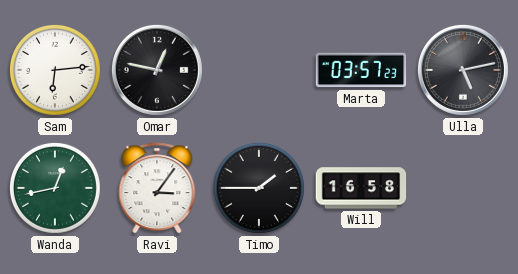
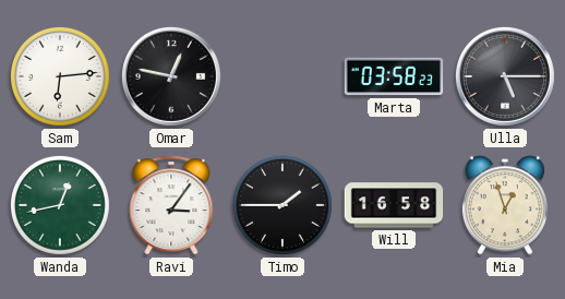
Marta: 03:57 -> 03:58
Ulla: 5:13 -> 5:15
Mia: none -> 12:57
